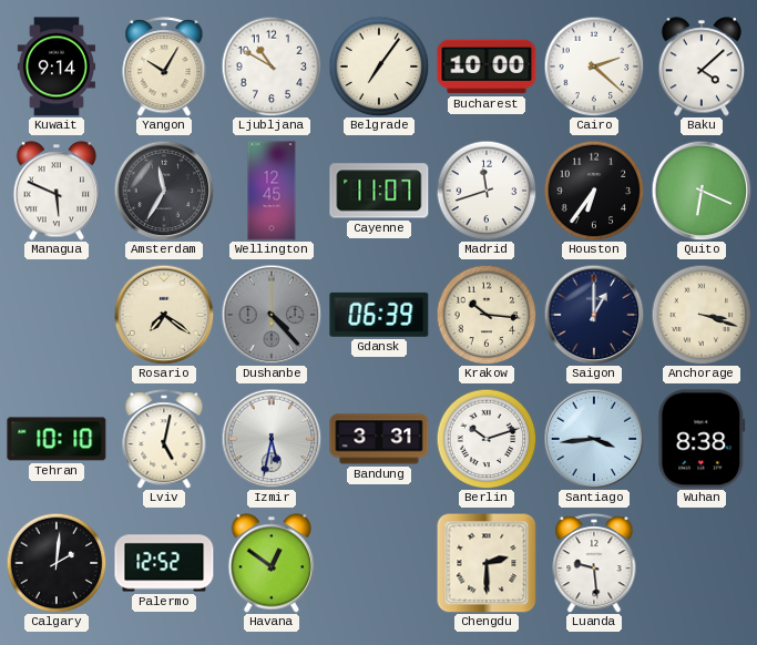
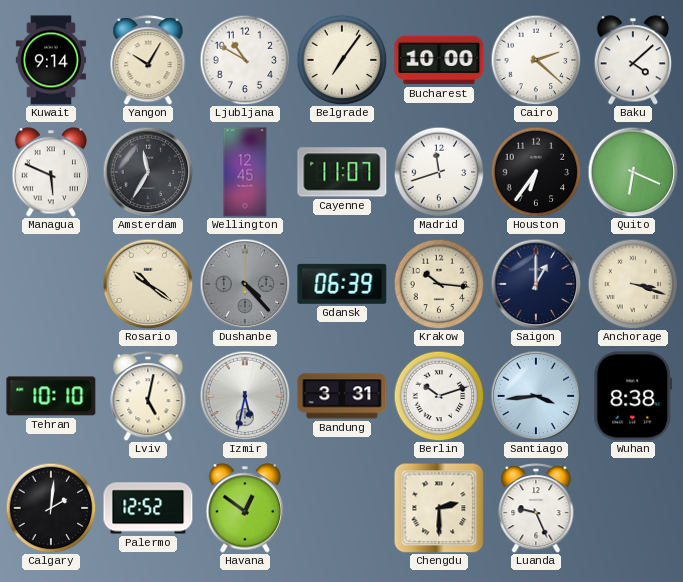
Rosario: 7:21 -> 10:21
Luanda: 9:29 -> 9:26
